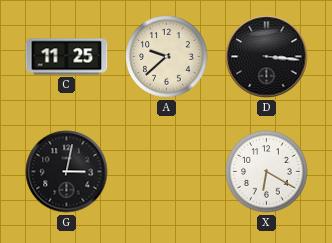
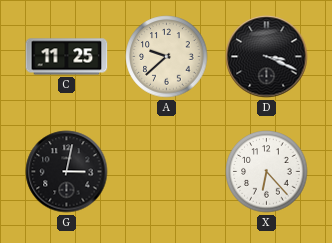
D: 3:16 -> 3:19
X: 6:20 -> 6:23
